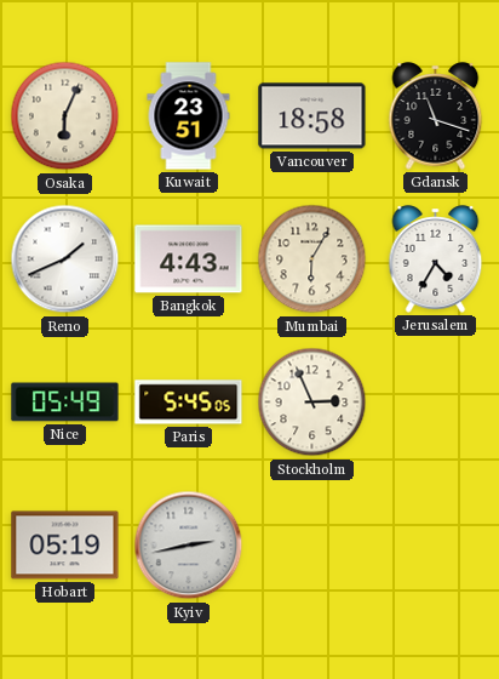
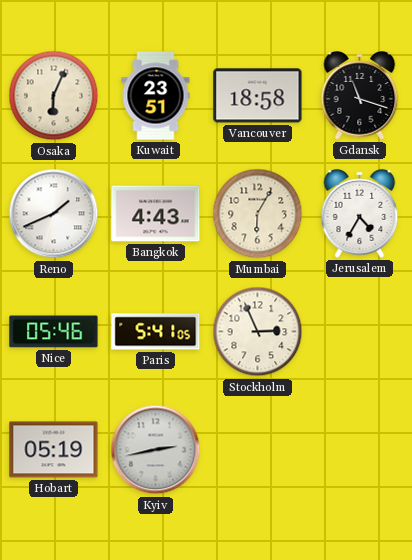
Nice: 05:49 -> 05:46
Paris: 5:45 -> 5:41
